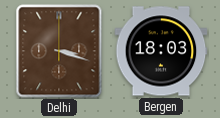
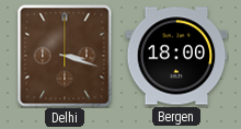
Bergen: 18:03 -> 18:00
